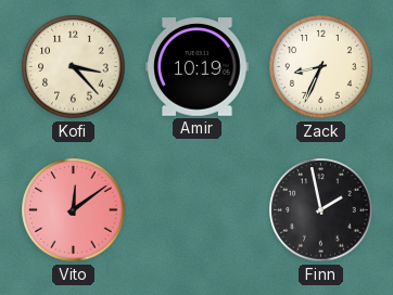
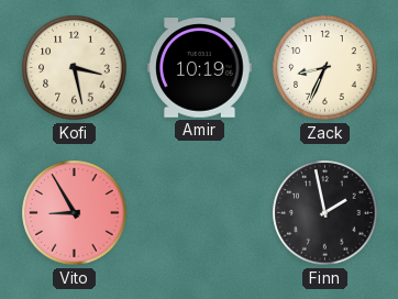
Kofi: 3:23 -> 3:28
Vito: 12:09 -> 8:55
